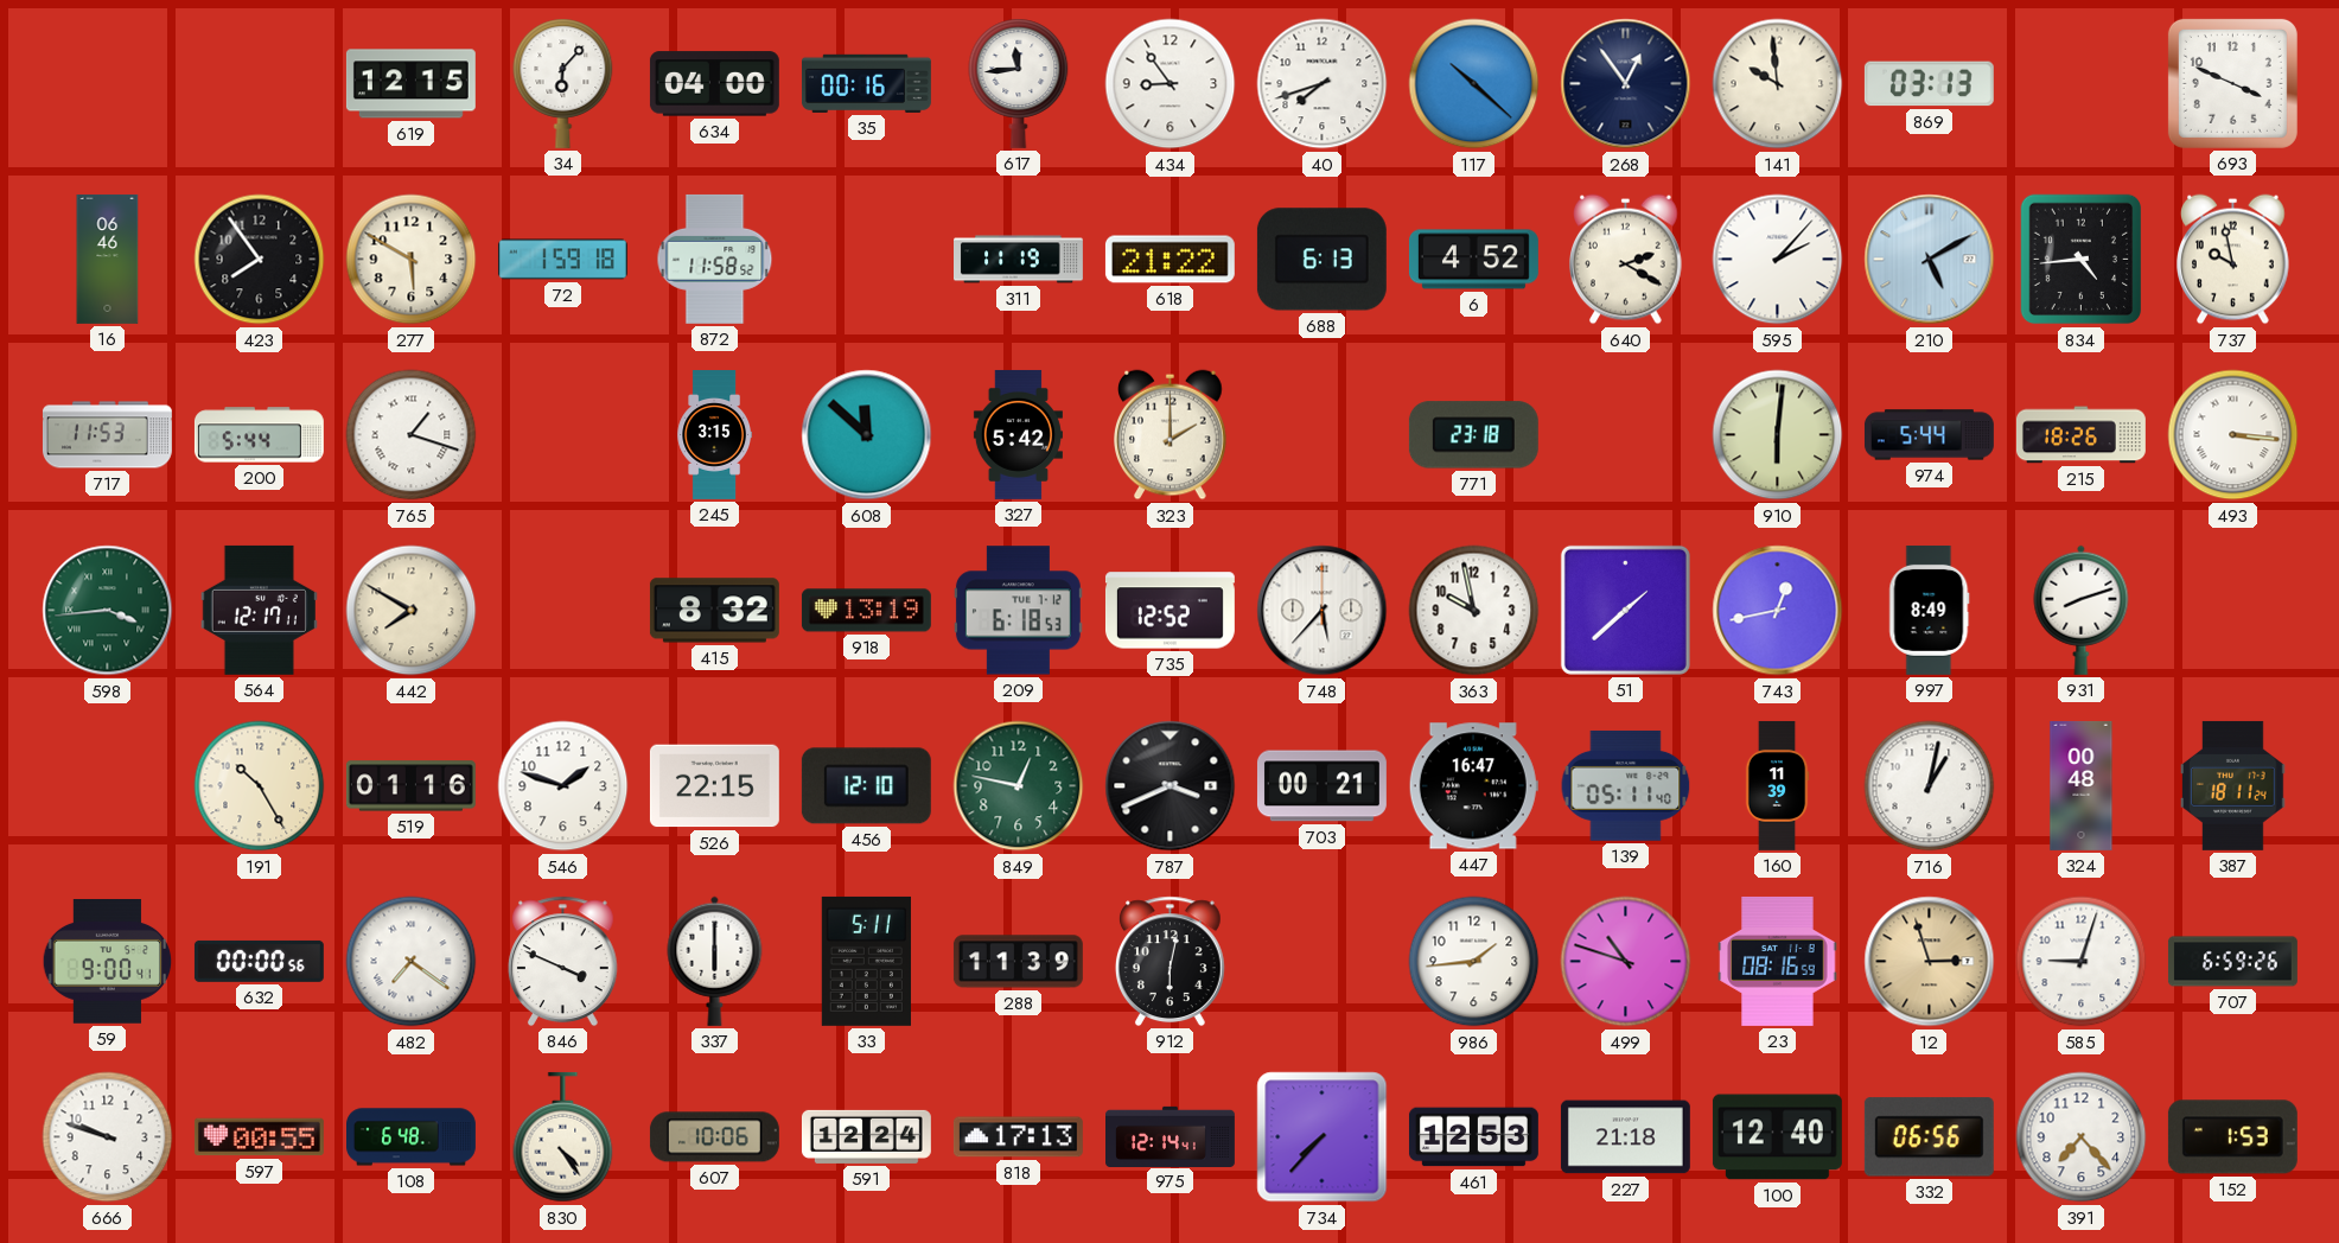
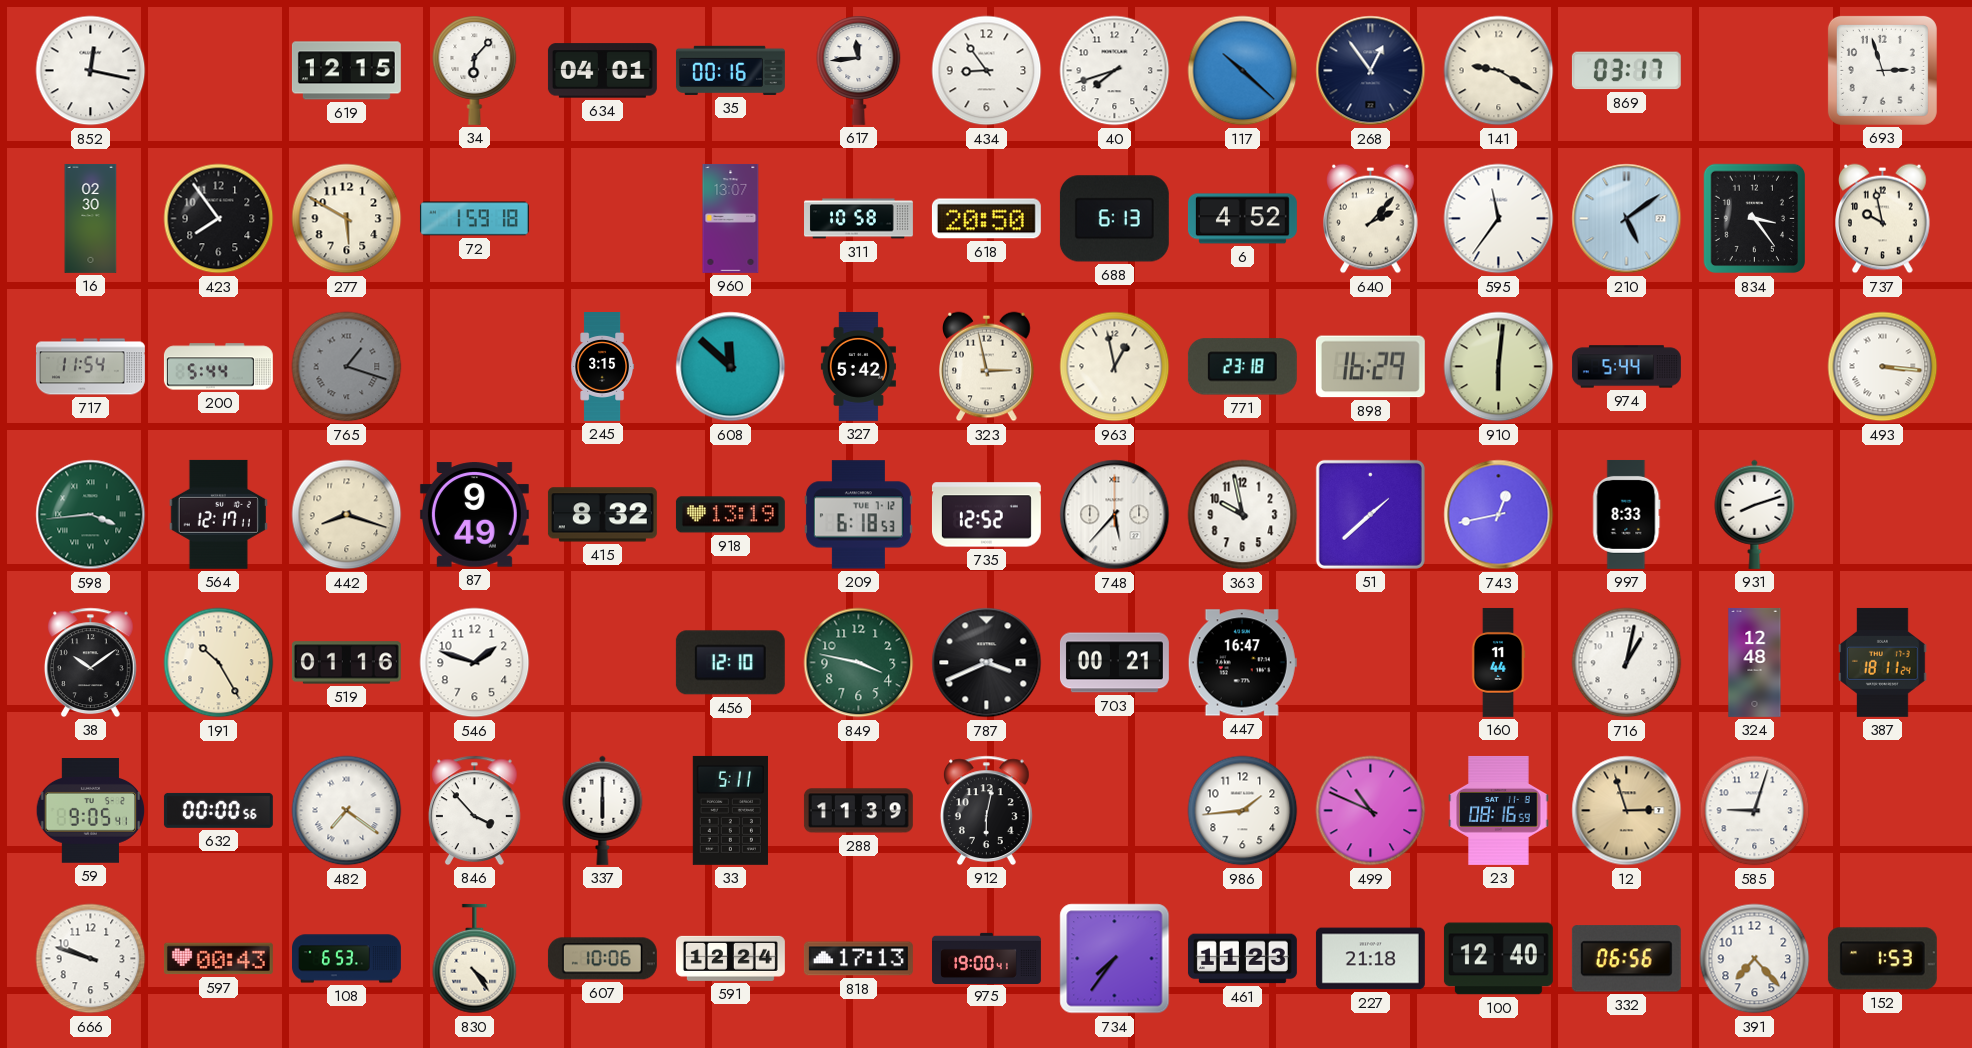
852: none -> 12:17
634: 04:00 -> 04:01
141: 9:59 -> 9:20
869: 03:13 -> 03:17
693: 3:49 -> 2:57
16: 06:46 -> 02:30
872: 11:58 -> none
960: none -> 13:07
311: 11:19 -> 10:58
618: 21:22 -> 20:50
640: 2:20 -> 2:07
595: 2:07 -> 11:36
210: 5:10 -> 5:09
834: 4:44 -> 3:24
717: 11:53 -> 11:54
765 dial: white -> grey
323: 2:00 -> 2:58
963: none -> 12:58
898: none -> 16:29
215: 18:26 -> none
442: 7:50 -> 8:18
87: none -> 9:49
997: 8:49 -> 8:33
38: none -> 10:09
526: 22:15 -> none
849: 12:47 -> 3:47
139: 05:11 -> none
160: 11:39 -> 11:44
324: 00:48 -> 12:48
59: 9:00 -> 9:05
846: 3:49 -> 3:53
499: 10:48 -> 10:49
707: 6:59 -> none
597: 00:55 -> 00:43
108: 6:48 -> 6:53
975: 12:14 -> 19:00
734: 7:37 -> 7:36
461: 12:53 -> 11:23
